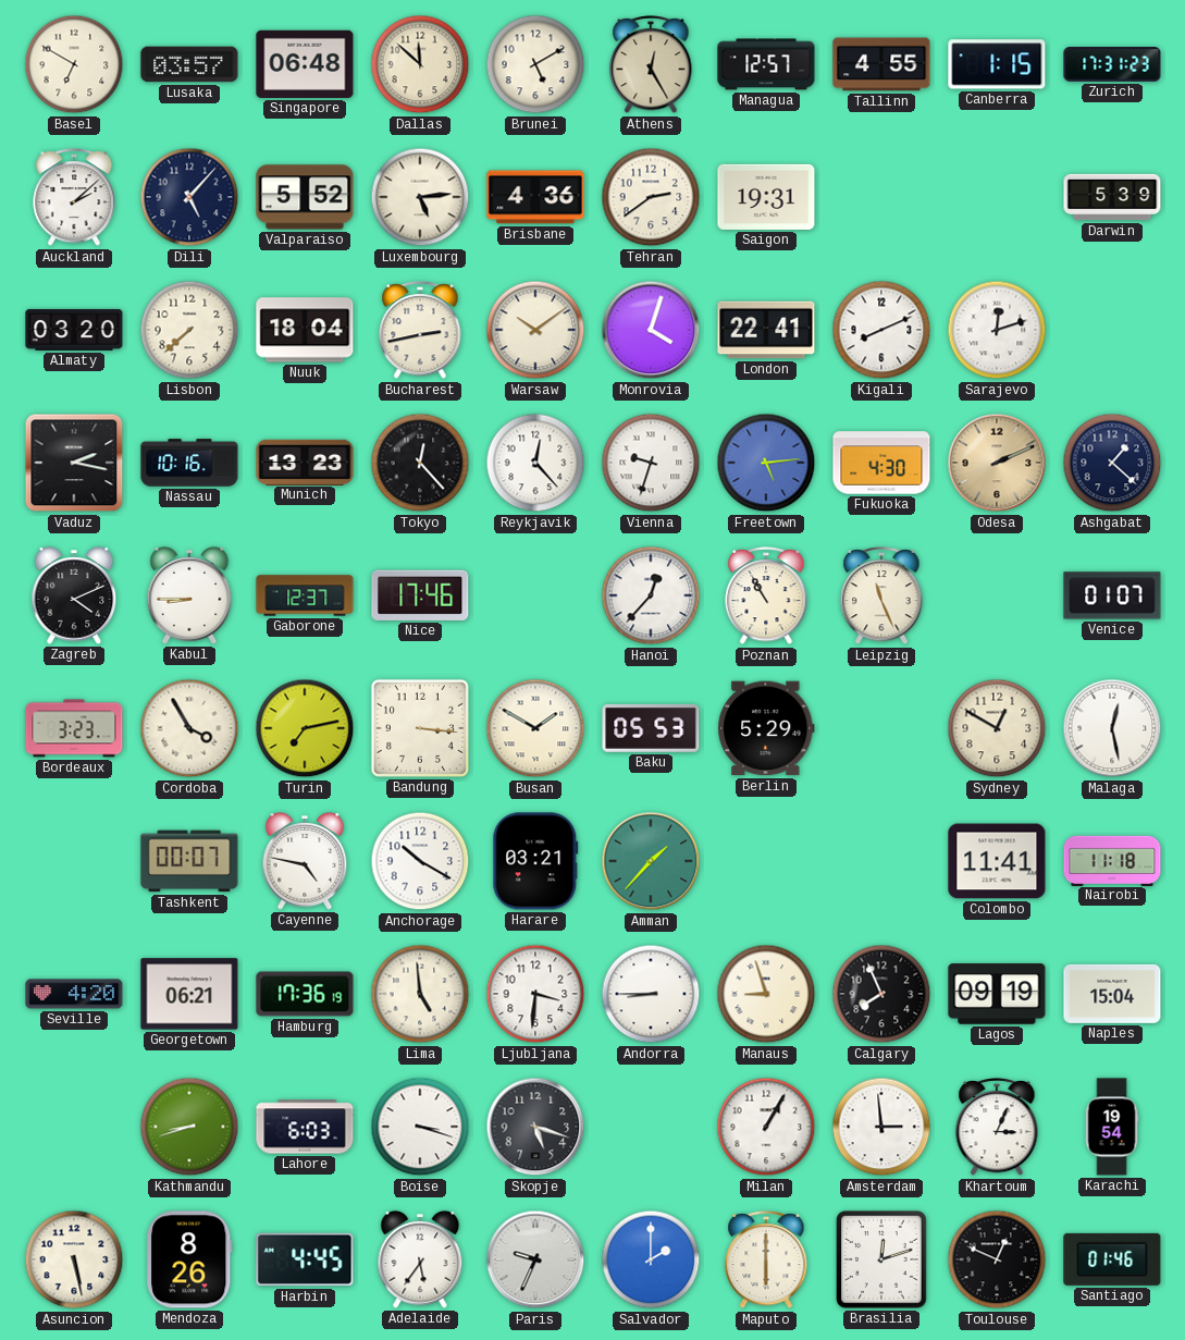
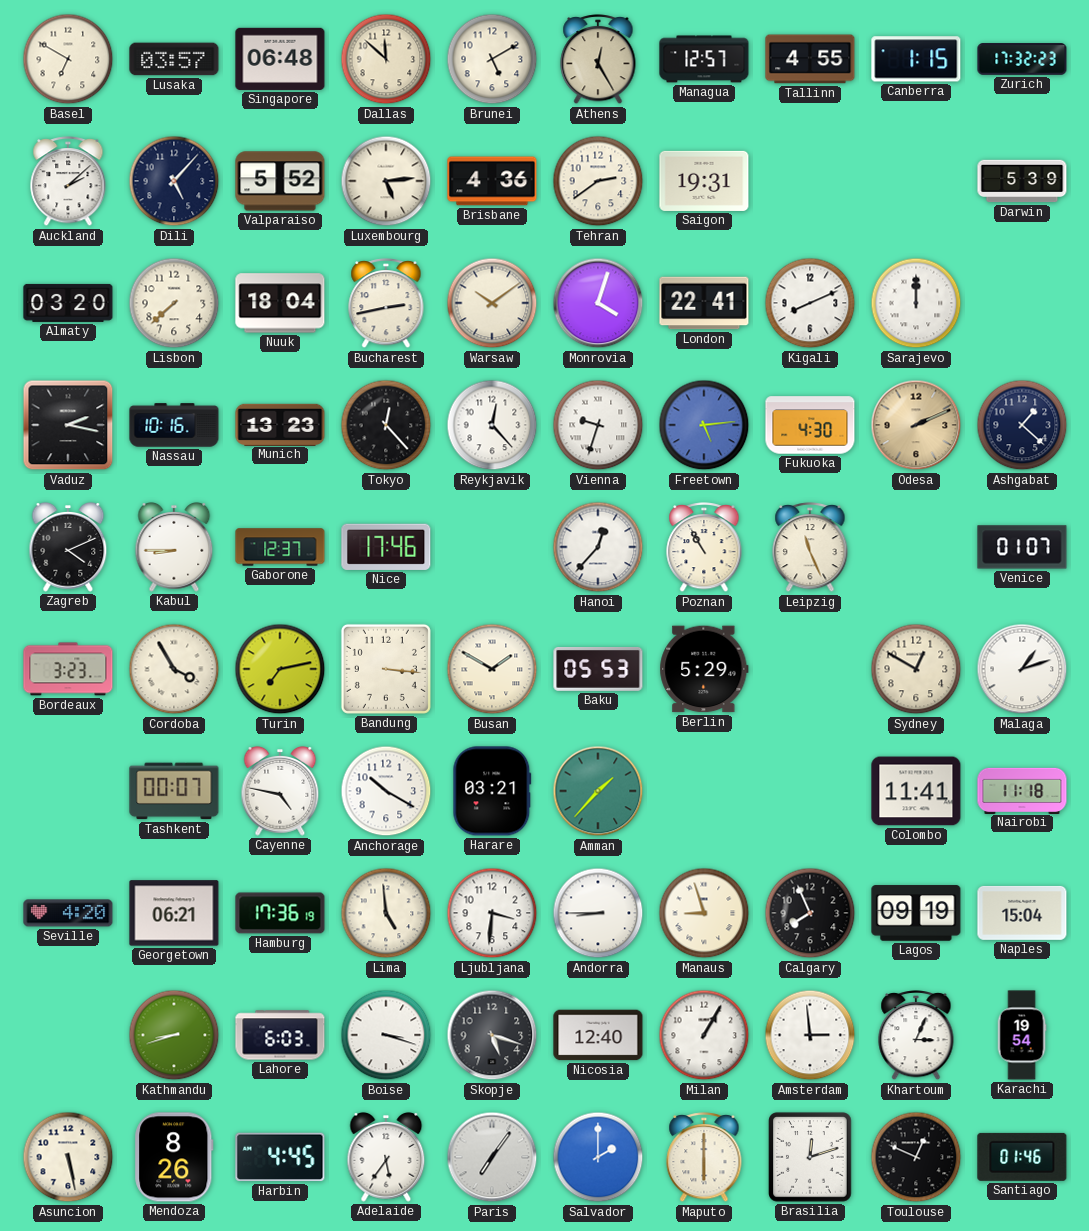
Zurich: 17:31 -> 17:32
Sarajevo: 12:12 -> 12:00
Malaga: 12:28 -> 1:12
Nicosia: none -> 12:40
Paris: 9:34 -> 7:06
